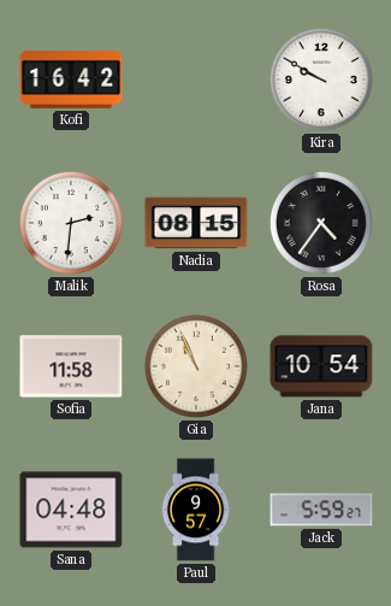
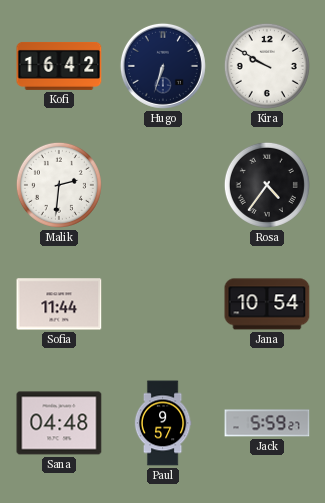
Hugo: none -> 6:33
Nadia: 08:15 -> none
Sofia: 11:58 -> 11:44
Gia: 10:56 -> none
